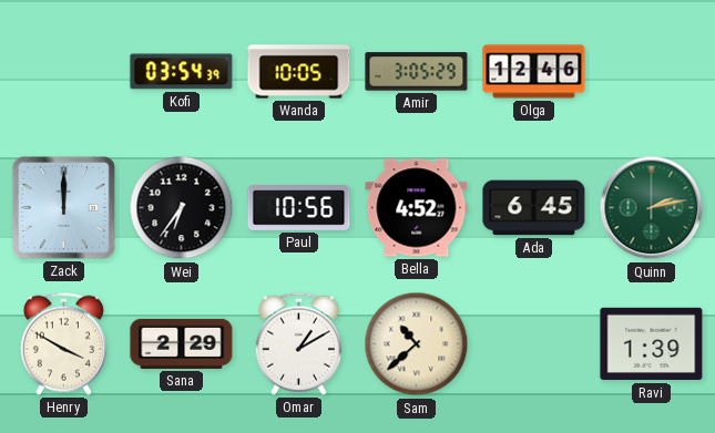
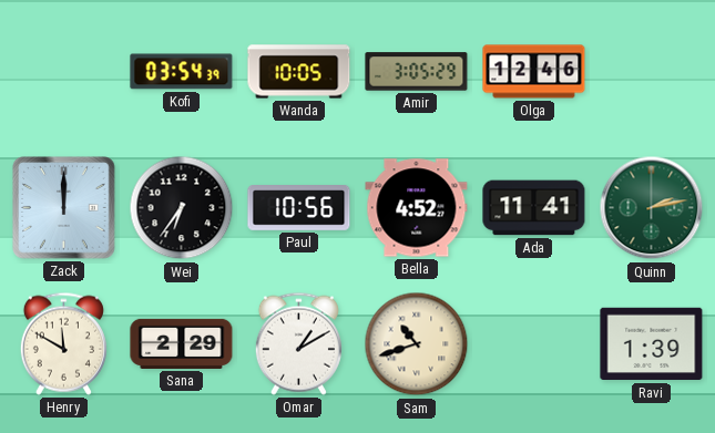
Ada: 6:45 -> 11:41
Henry: 3:50 -> 11:50
Sam: 10:38 -> 10:42
